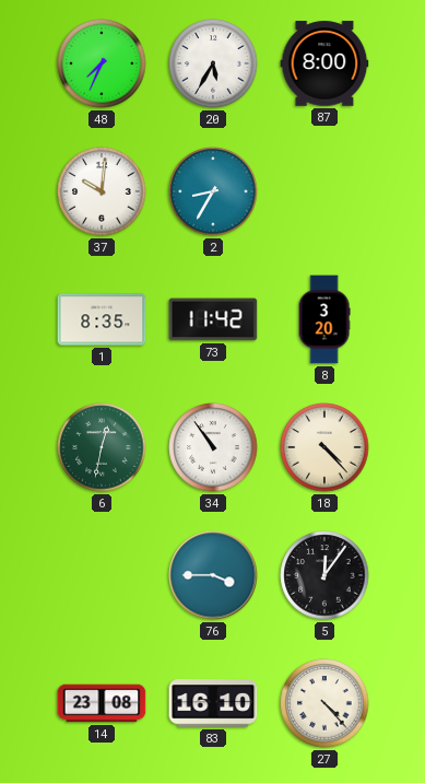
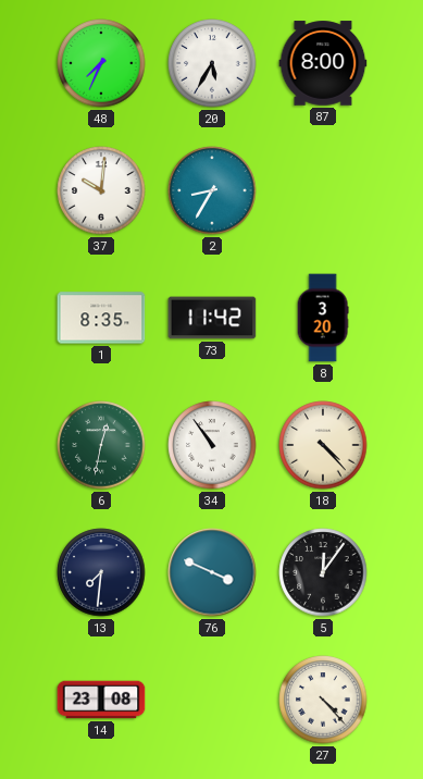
13: none -> 7:31
76: 3:45 -> 3:49
83: 16:10 -> none
